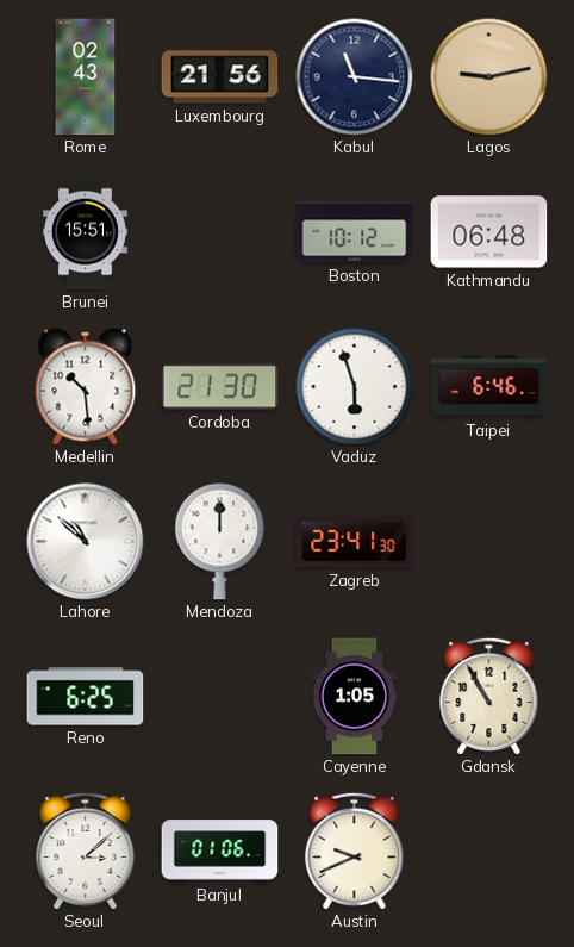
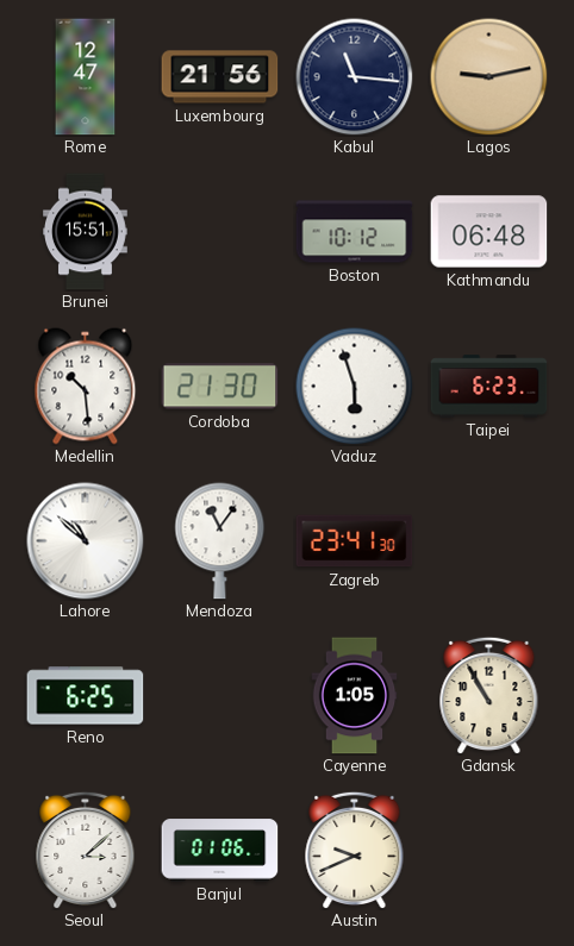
Rome: 02:43 -> 12:47
Taipei: 6:46 -> 6:23
Mendoza: 12:00 -> 11:06
